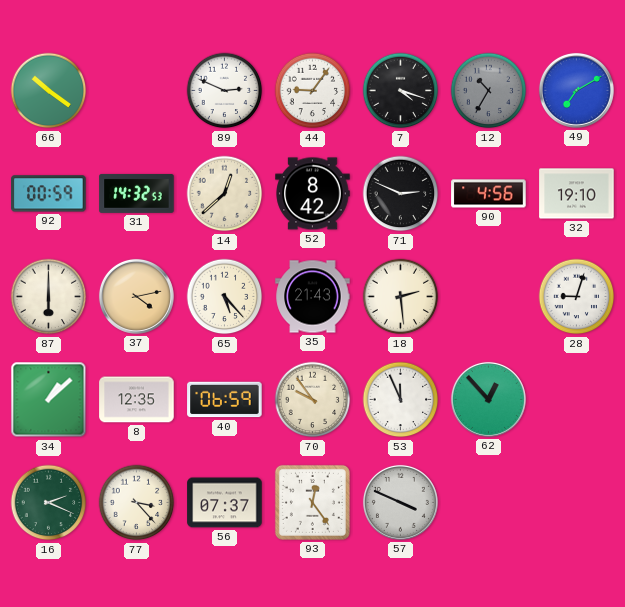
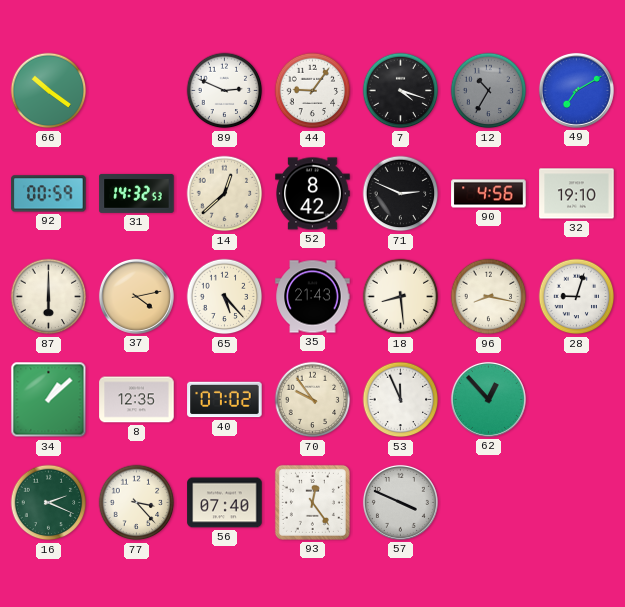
18: 2:29 -> 8:29
96: none -> 8:17
40: 06:59 -> 07:02
56: 07:37 -> 07:40
